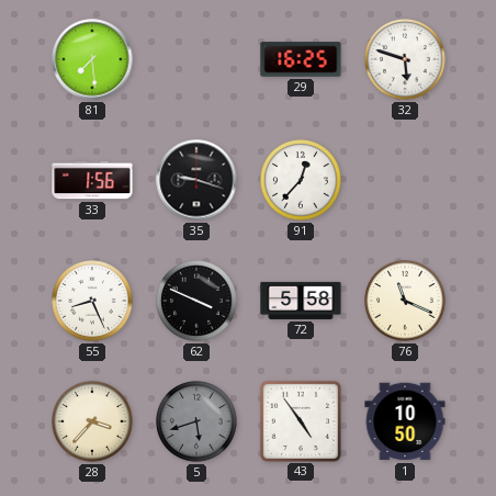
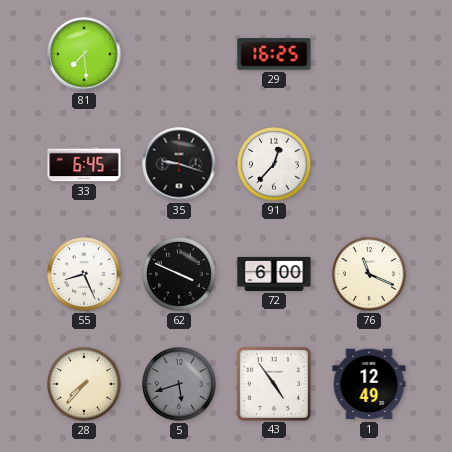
32: 5:48 -> none
33: 1:56 -> 6:45
72: 5:58 -> 6:00
28: 3:37 -> 7:37
1: 10:50 -> 12:49
